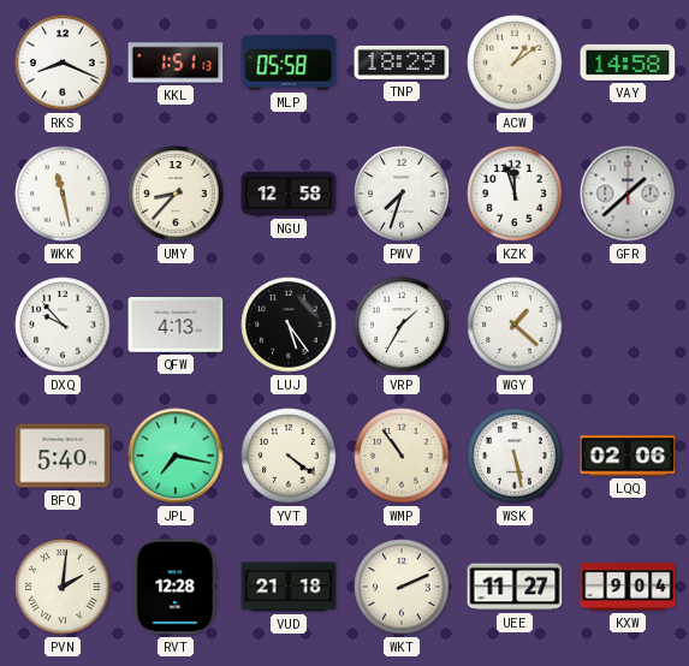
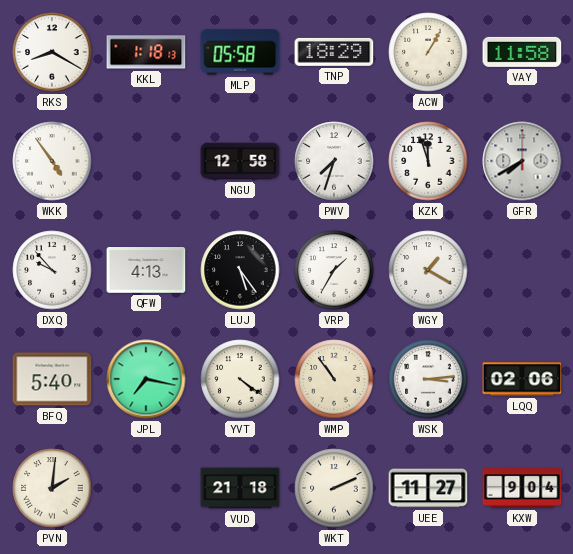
RKS: 8:19 -> 8:20
KKL: 1:51 -> 1:18
ACW: 1:09 -> 1:05
VAY: 14:58 -> 11:58
WKK: 11:28 -> 4:54
UMY: 8:37 -> none
GFR: 1:38 -> 7:40
WGY: 1:22 -> 1:20
WSK: 5:28 -> 3:14
RVT: 12:28 -> none
